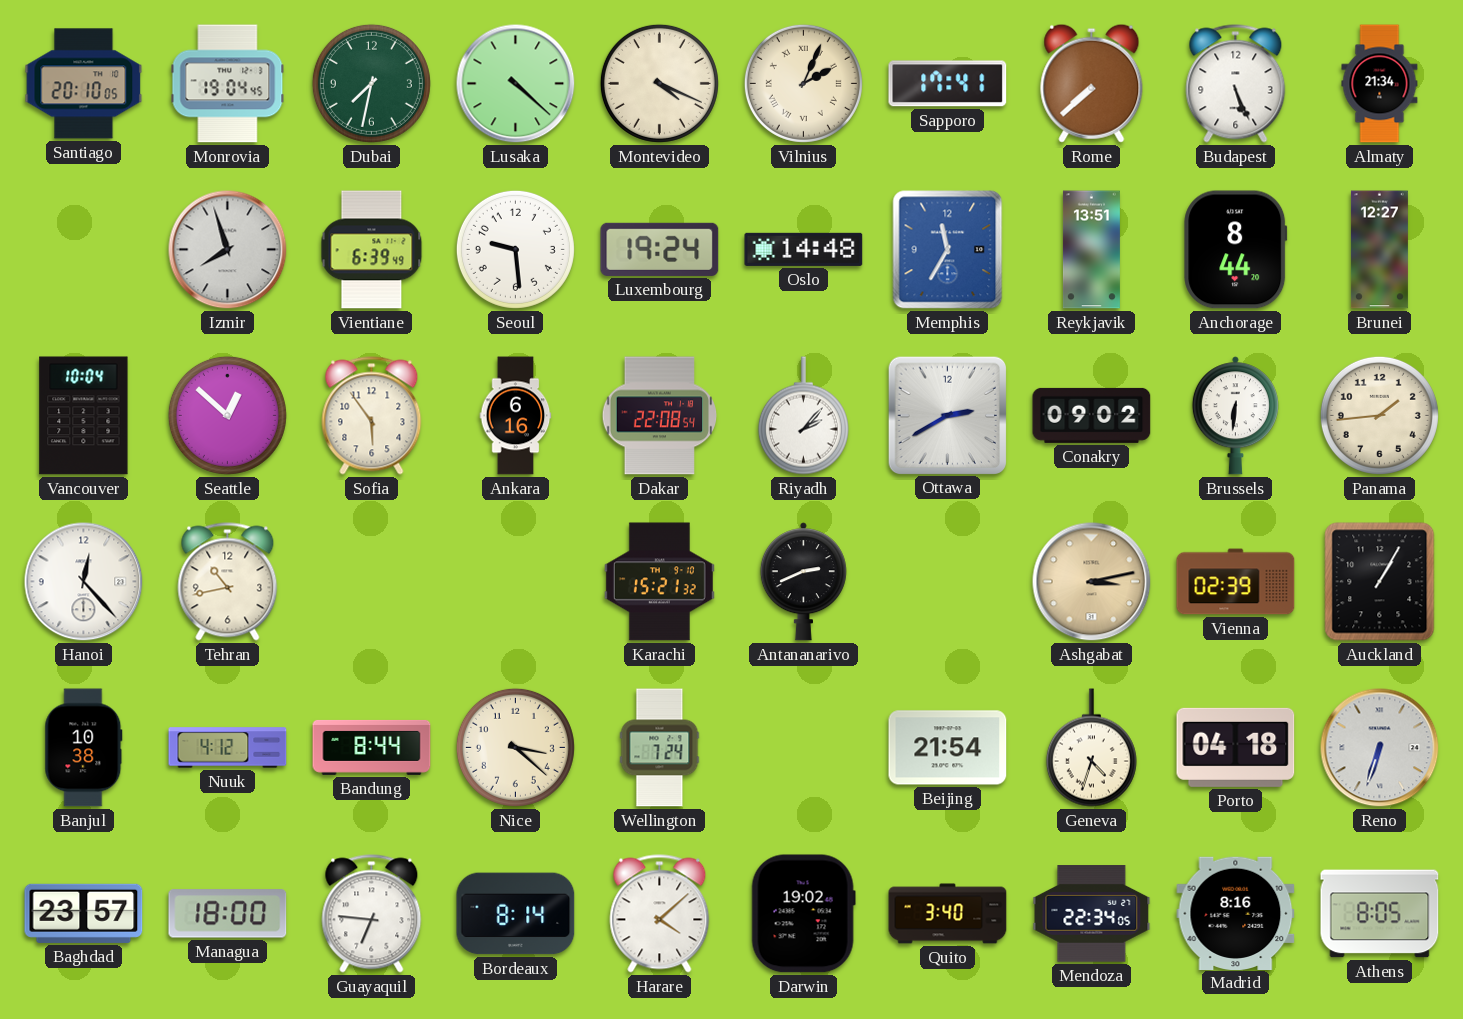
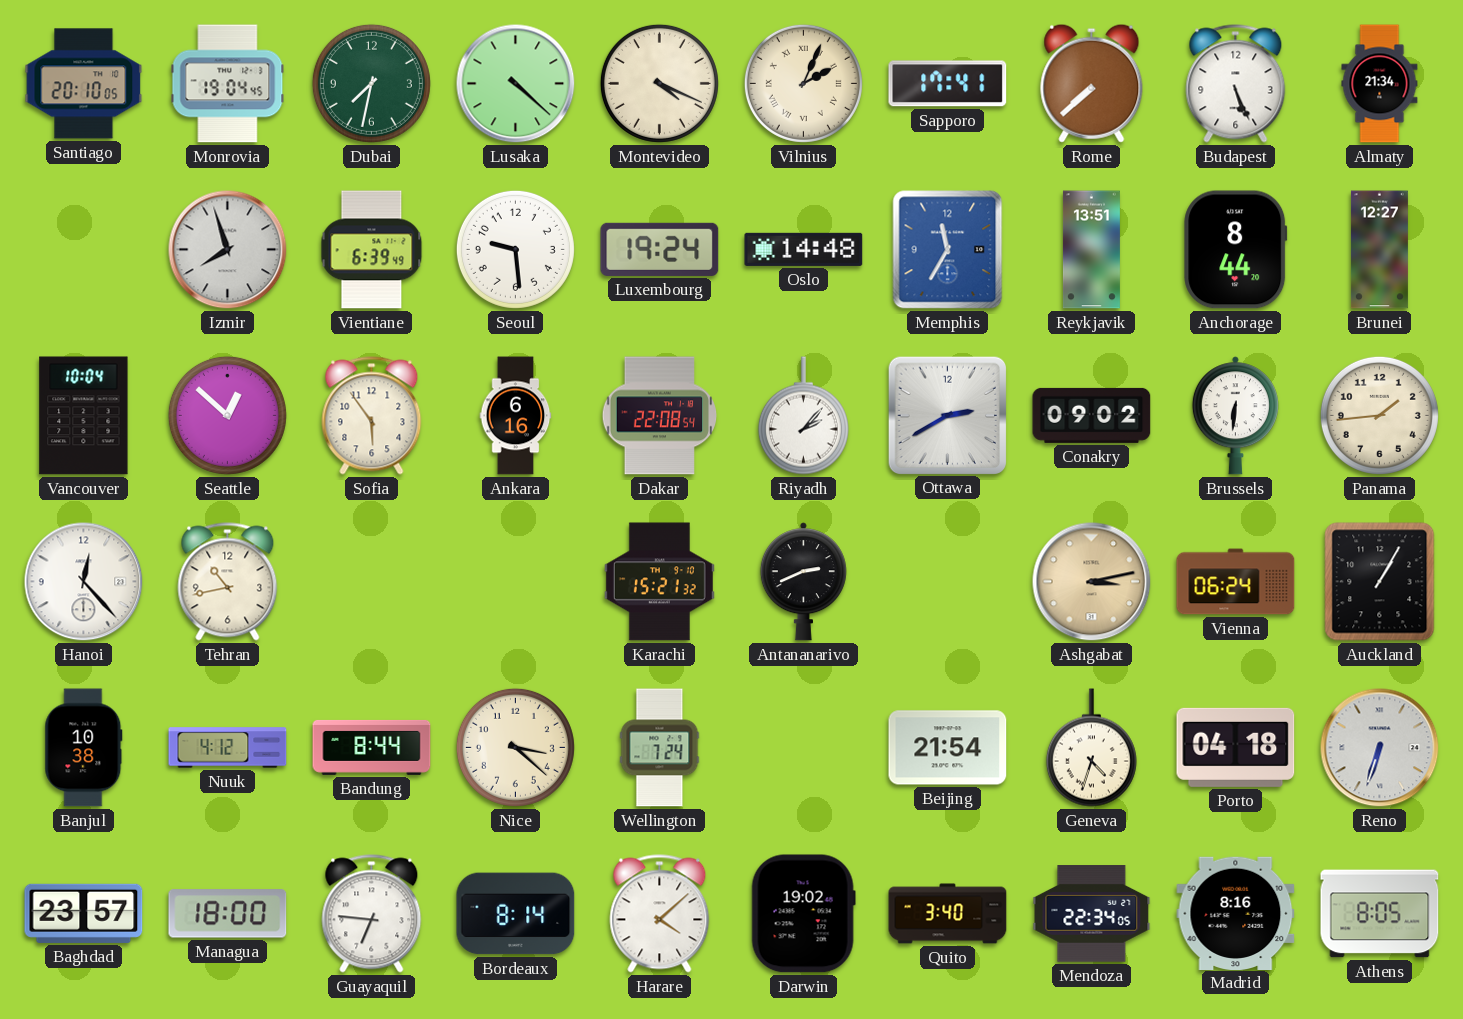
Vienna: 02:39 -> 06:24
